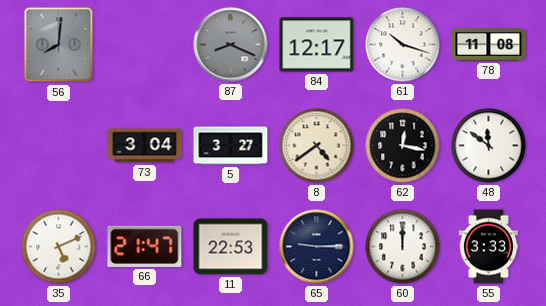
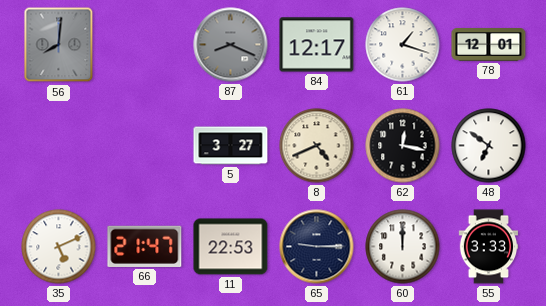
61: 10:18 -> 1:18
78: 11:08 -> 12:01
73: 3:04 -> none
8: 4:39 -> 4:41
48: 11:51 -> 6:51
